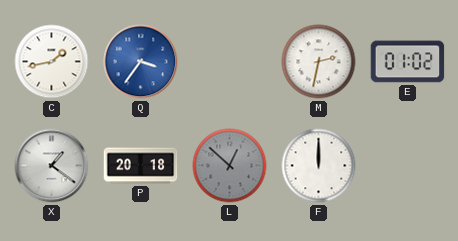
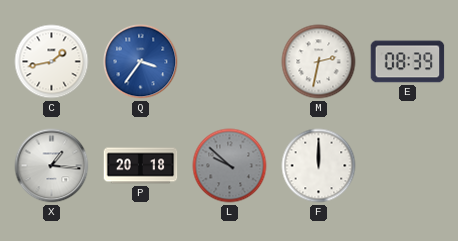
E: 01:02 -> 08:39
X: 1:21 -> 1:16
L: 12:52 -> 9:52
